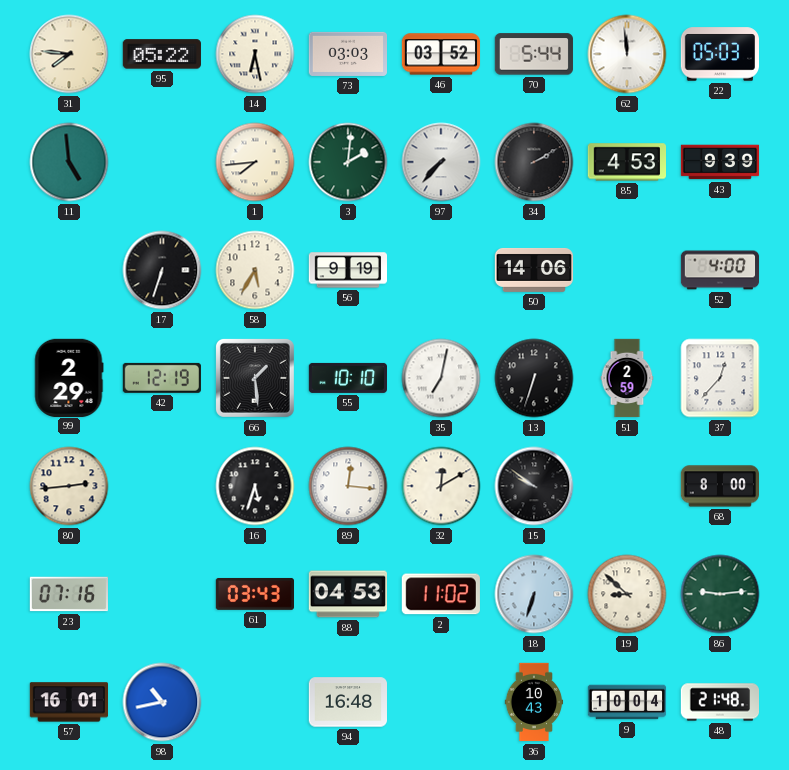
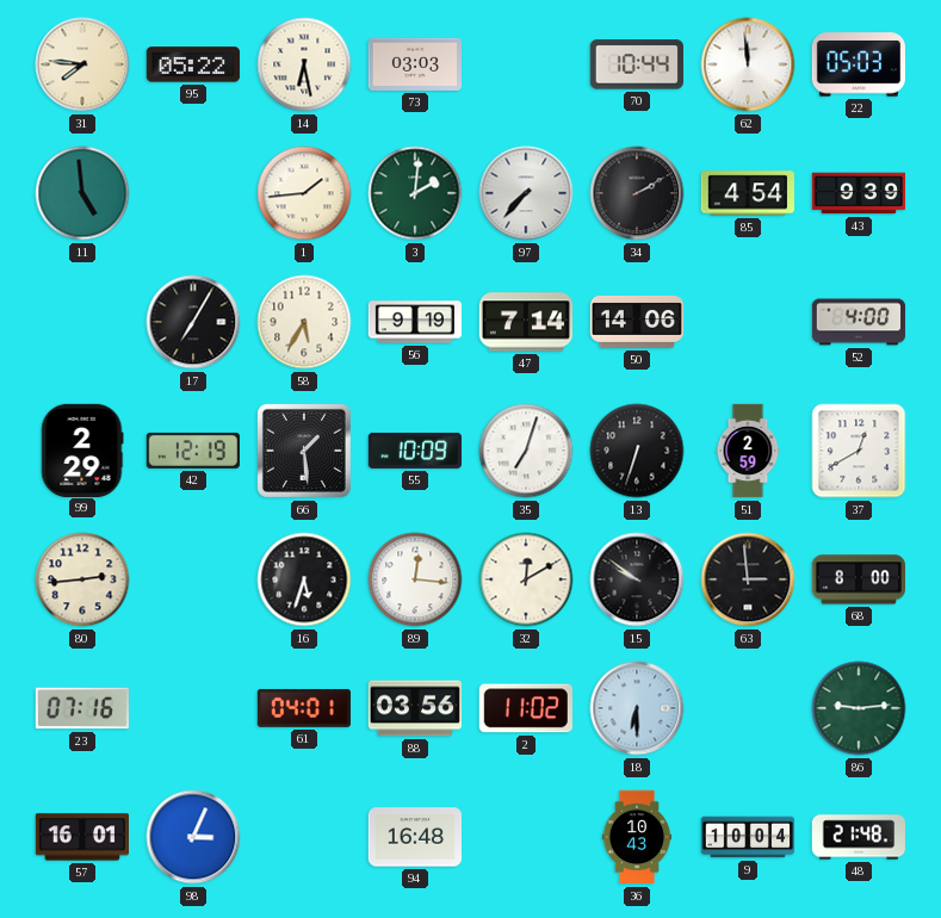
46: 03:52 -> none
70: 5:44 -> 10:44
1: 7:44 -> 1:44
85: 4:53 -> 4:54
17: 6:33 -> 7:05
47: none -> 7:14
55: 10:10 -> 10:09
35: 7:02 -> 7:03
37: 12:37 -> 12:40
63: none -> 2:59
61: 03:43 -> 04:01
88: 04:53 -> 03:56
18: 6:33 -> 6:30
19: 8:52 -> none
98: 10:43 -> 3:04
